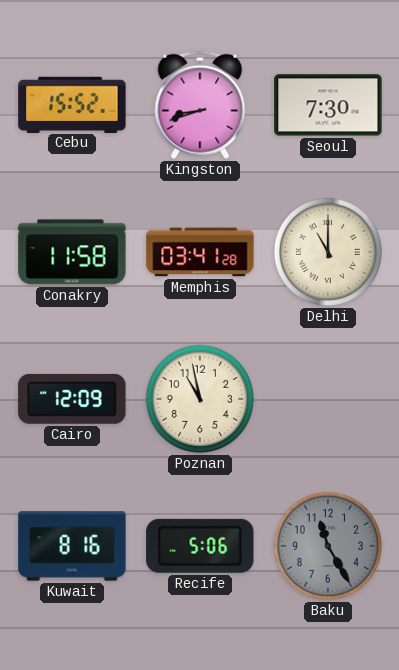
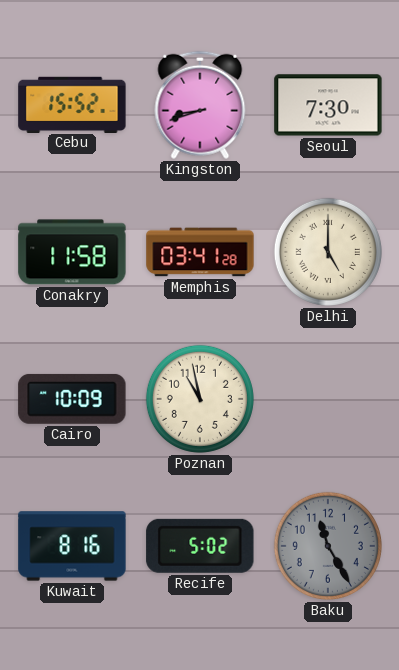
Delhi: 11:00 -> 5:00
Cairo: 12:09 -> 10:09
Recife: 5:06 -> 5:02
